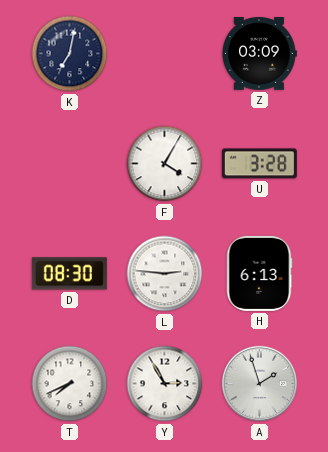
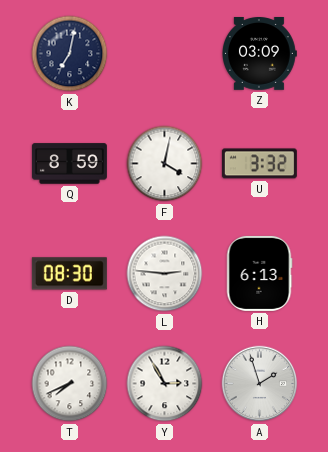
Q: none -> 8:59
F: 4:05 -> 4:02
U: 3:28 -> 3:32
